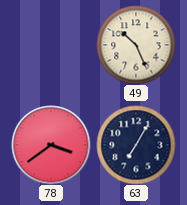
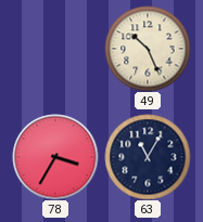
78: 3:39 -> 3:35
63: 7:05 -> 11:05
